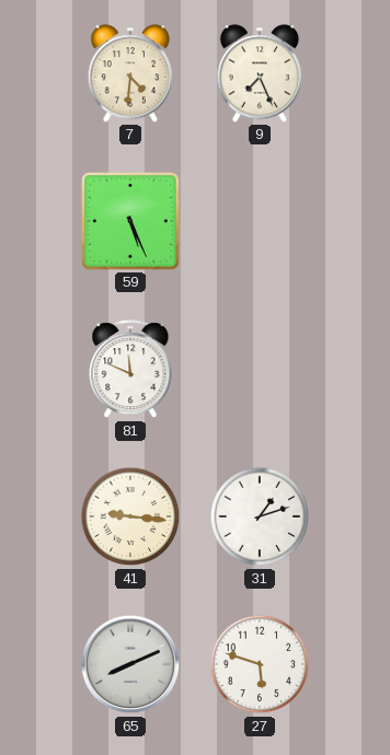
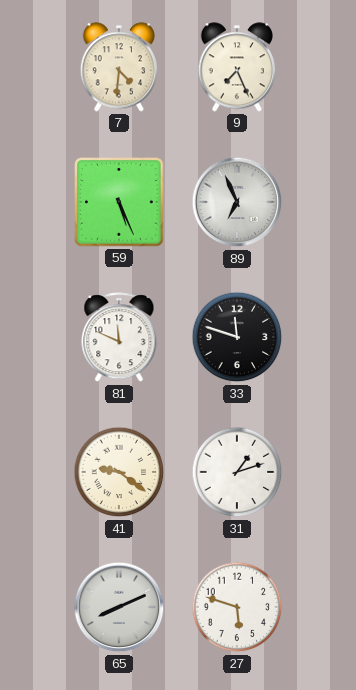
89: none -> 6:56
33: none -> 11:48
41: 9:16 -> 9:21
